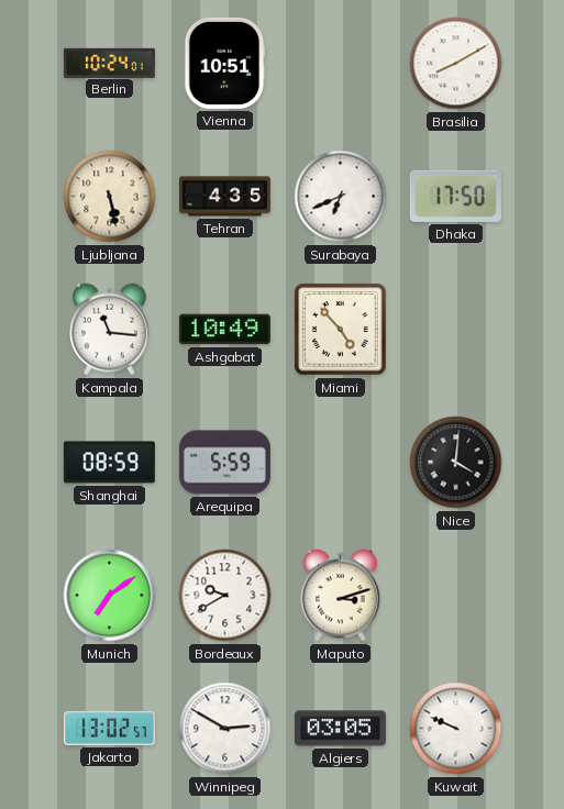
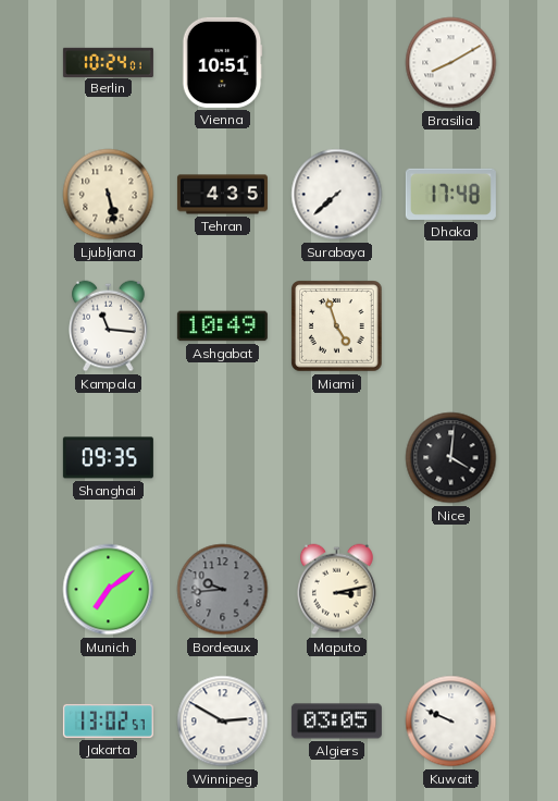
Surabaya: 6:41 -> 7:38
Dhaka: 17:50 -> 17:48
Miami: 4:53 -> 4:57
Shanghai: 08:59 -> 09:35
Arequipa: 5:59 -> none
Bordeaux: 9:40 -> 9:44
Bordeaux dial: white -> grey
Maputo: 3:12 -> 3:13
